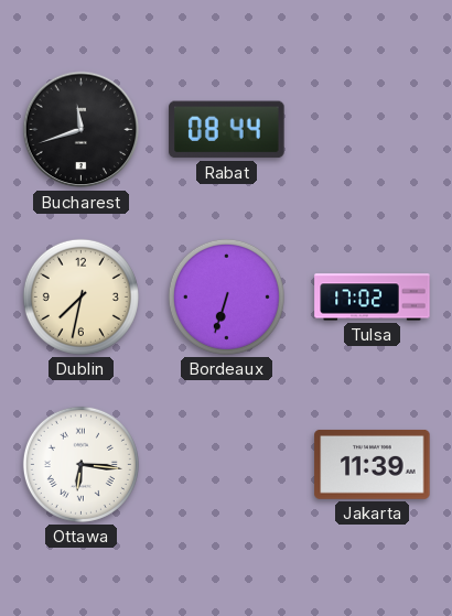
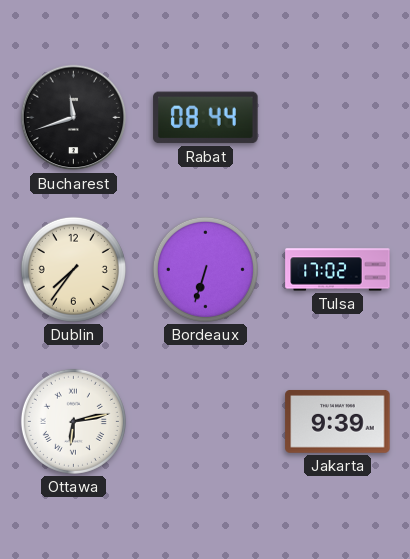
Dublin: 7:32 -> 7:36
Ottawa: 6:16 -> 6:13
Jakarta: 11:39 -> 9:39
